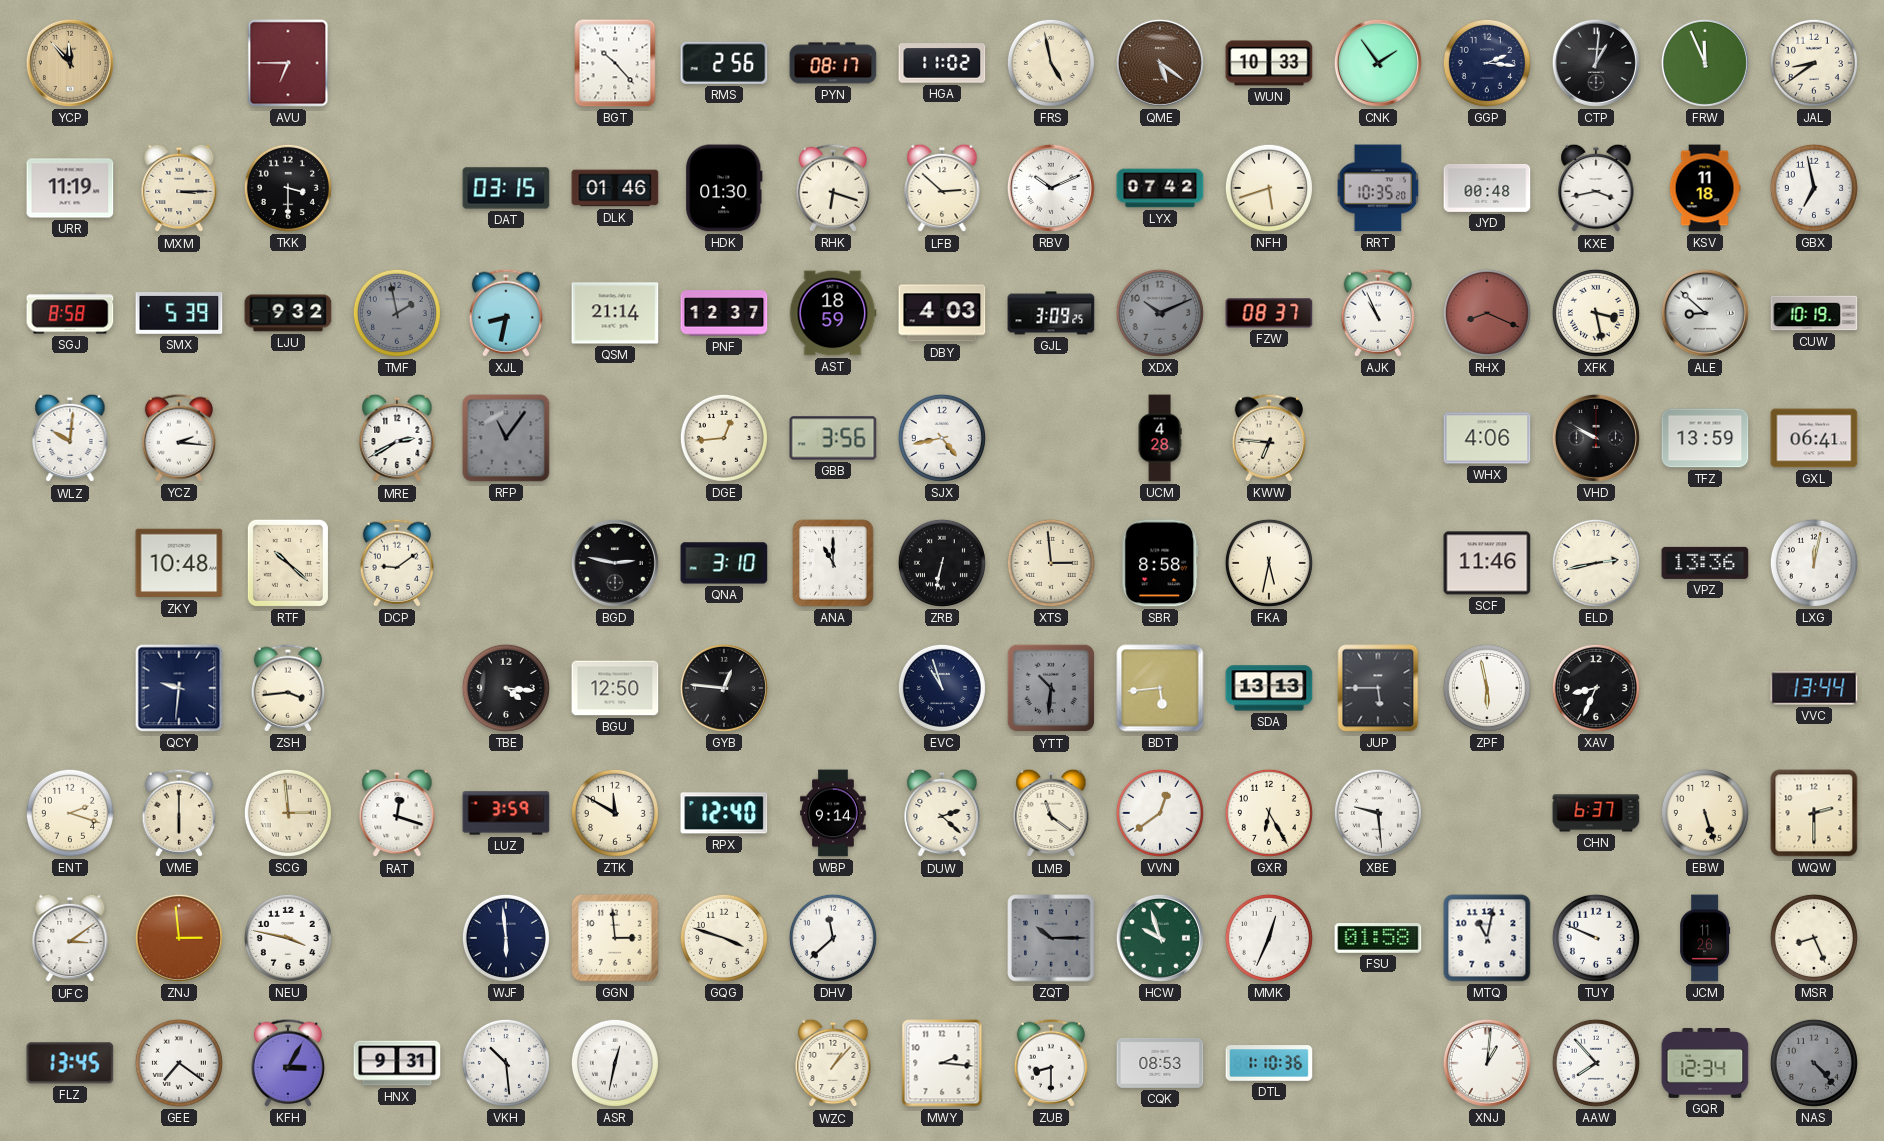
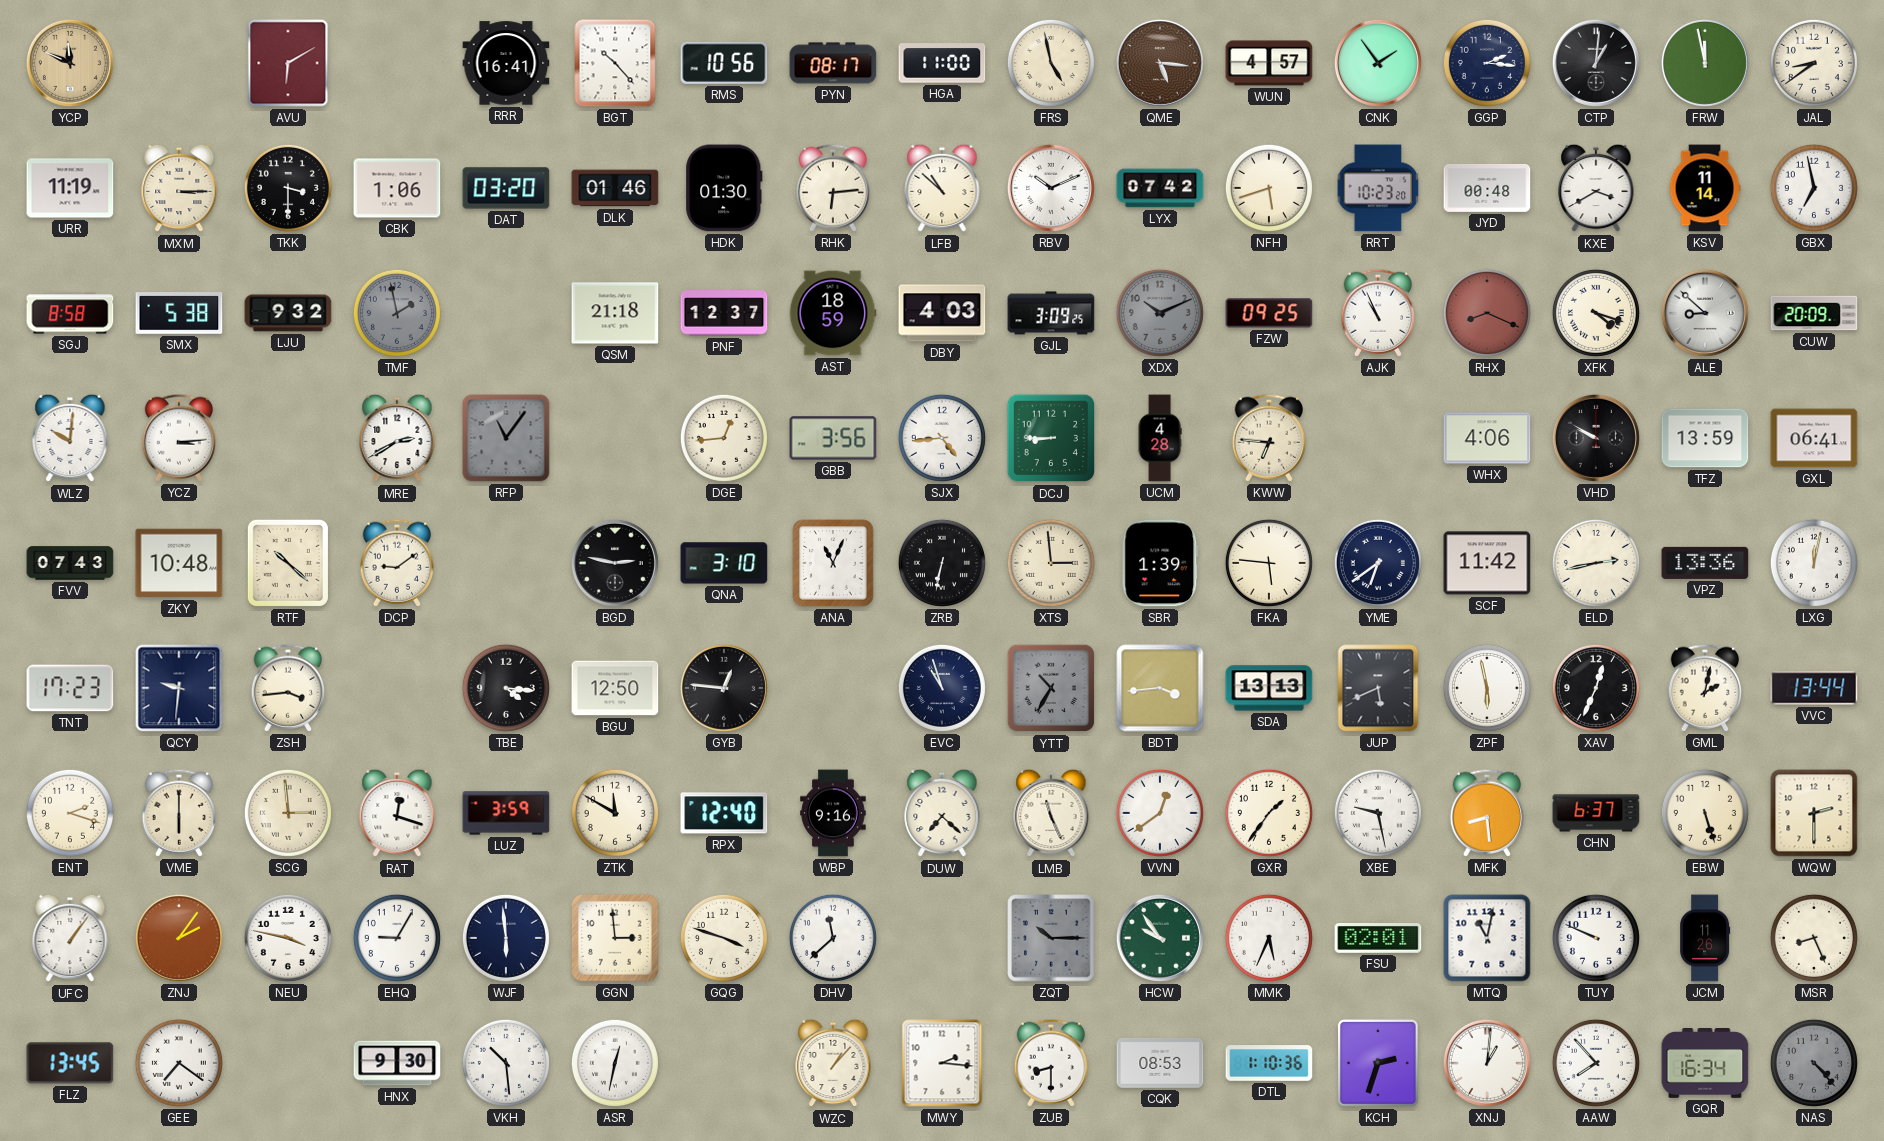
YCP: 11:53 -> 11:49
AVU: 6:45 -> 6:10
RRR: none -> 16:41
RMS: 2:56 -> 10:56
HGA: 11:02 -> 11:00
QME: 5:21 -> 5:16
WUN: 10:33 -> 4:57
FRW: 11:56 -> 11:58
CBK: none -> 1:06
DAT: 03:15 -> 03:20
RHK: 6:18 -> 6:14
LFB: 2:52 -> 10:52
RRT: 10:35 -> 10:23
KXE: 3:43 -> 3:40
KSV: 11:18 -> 11:14
SMX: 5:39 -> 5:38
XJL: 8:32 -> none
QSM: 21:14 -> 21:18
FZW: 08:37 -> 09:25
XFK: 3:28 -> 4:18
CUW: 10:19 -> 20:09
YCZ: 2:16 -> 3:14
SJX: 4:43 -> 4:44
DCJ: none -> 8:45
FVV: none -> 07:43
ANA: 11:00 -> 11:04
SBR: 8:58 -> 1:39
FKA: 5:32 -> 5:46
YME: none -> 6:39
SCF: 11:46 -> 11:42
TNT: none -> 17:23
YTT: 10:31 -> 10:35
BDT: 5:44 -> 3:44
JUP: 5:45 -> 5:41
XAV: 8:34 -> 12:34
GML: none -> 2:02
WBP: 9:14 -> 9:16
DUW: 2:22 -> 7:22
LMB: 11:21 -> 11:26
GXR: 6:25 -> 1:36
XBE: 9:29 -> 9:28
MFK: none -> 8:29
UFC: 3:09 -> 1:06
ZNJ: 2:59 -> 2:06
EHQ: none -> 9:05
HCW: 9:57 -> 9:54
MMK: 12:34 -> 5:34
FSU: 01:58 -> 02:01
KFH: 3:05 -> none
HNX: 9:31 -> 9:30
KCH: none -> 2:33
GQR: 12:34 -> 16:34
